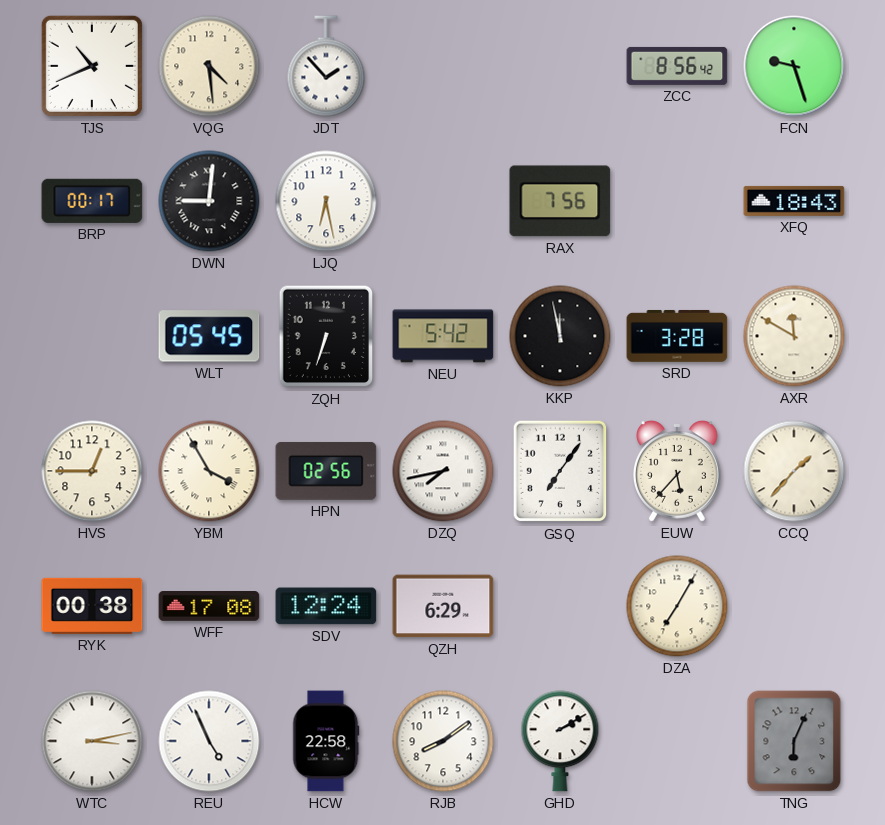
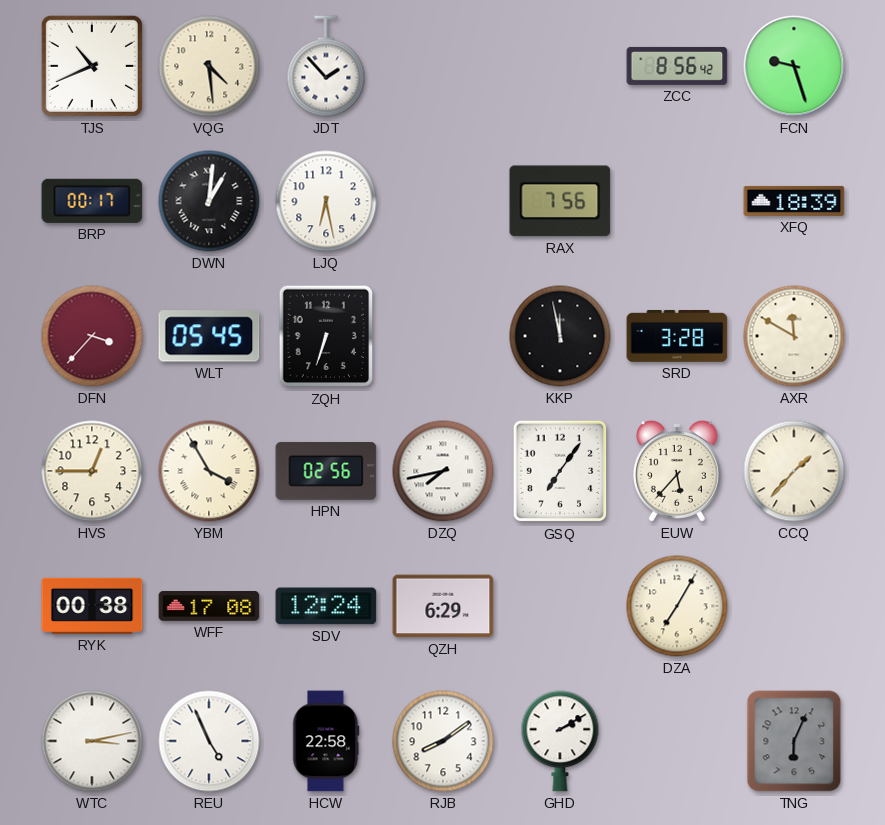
DWN: 9:01 -> 1:01
XFQ: 18:43 -> 18:39
DFN: none -> 3:37
NEU: 5:42 -> none
